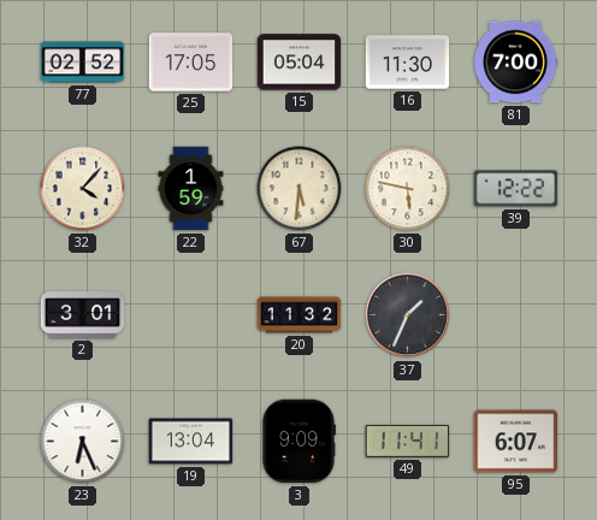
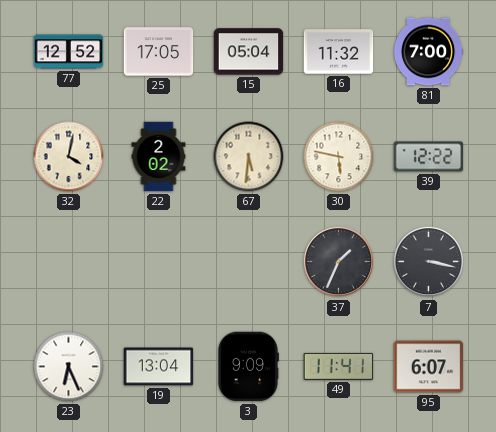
77: 02:52 -> 12:52
16: 11:30 -> 11:32
32: 4:07 -> 4:02
22: 1:59 -> 2:02
2: 3:01 -> none
20: 11:32 -> none
7: none -> 3:17
